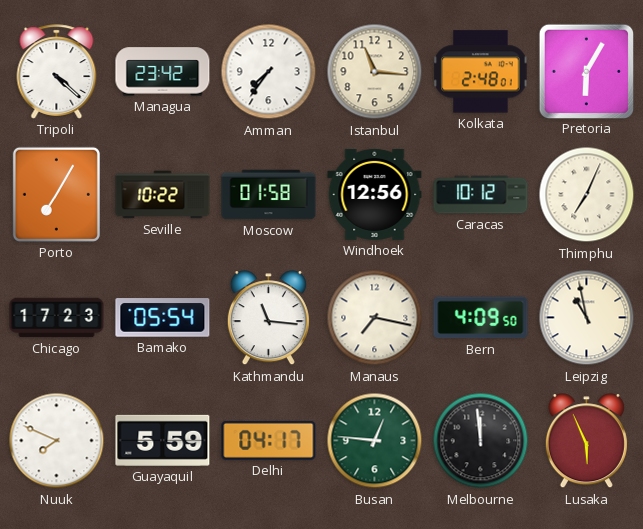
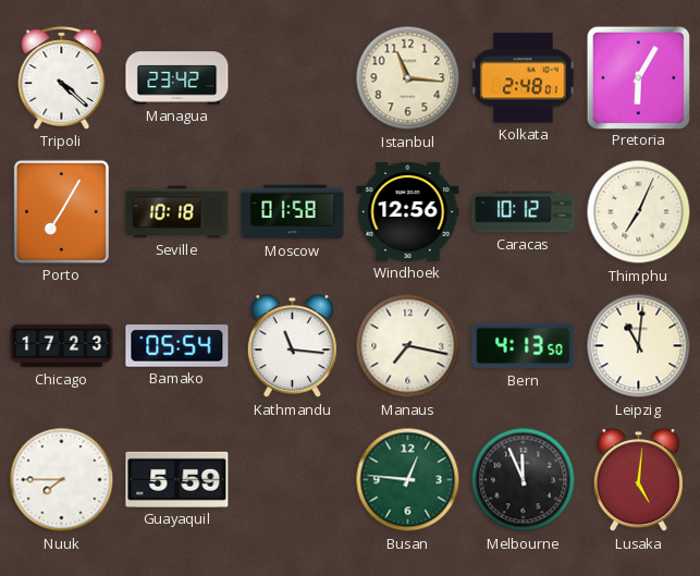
Amman: 7:36 -> none
Seville: 10:22 -> 10:18
Bern: 4:09 -> 4:13
Leipzig: 10:58 -> 11:01
Nuuk: 7:49 -> 7:45
Delhi: 04:17 -> none
Melbourne: 11:59 -> 11:56
Lusaka: 5:56 -> 5:01
